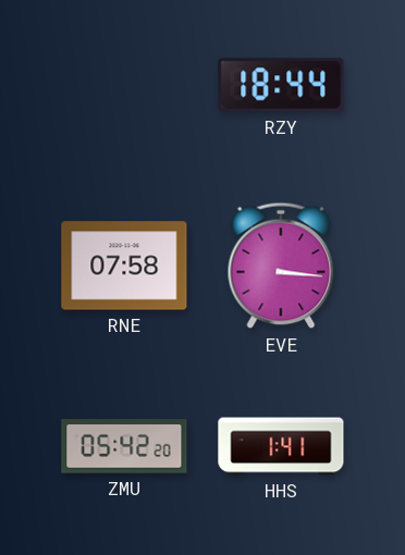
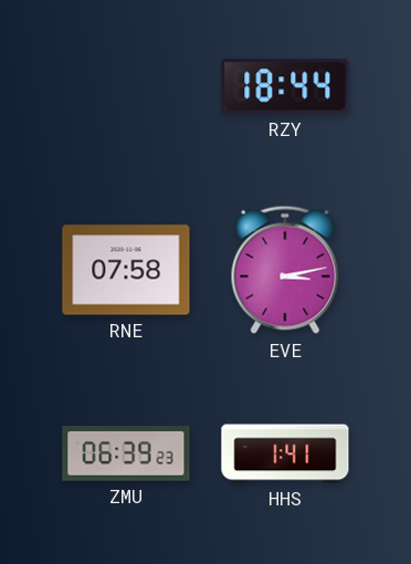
EVE: 3:16 -> 3:13
ZMU: 05:42 -> 06:39
